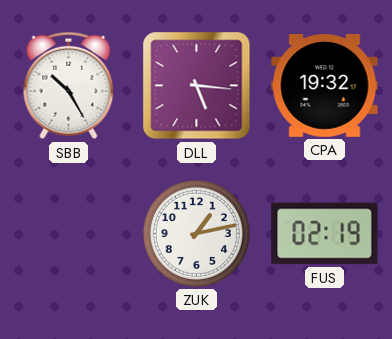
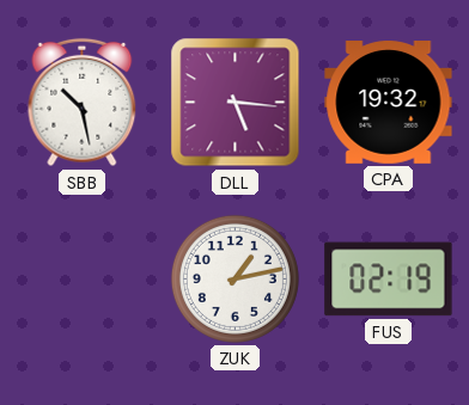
SBB: 10:25 -> 10:28
